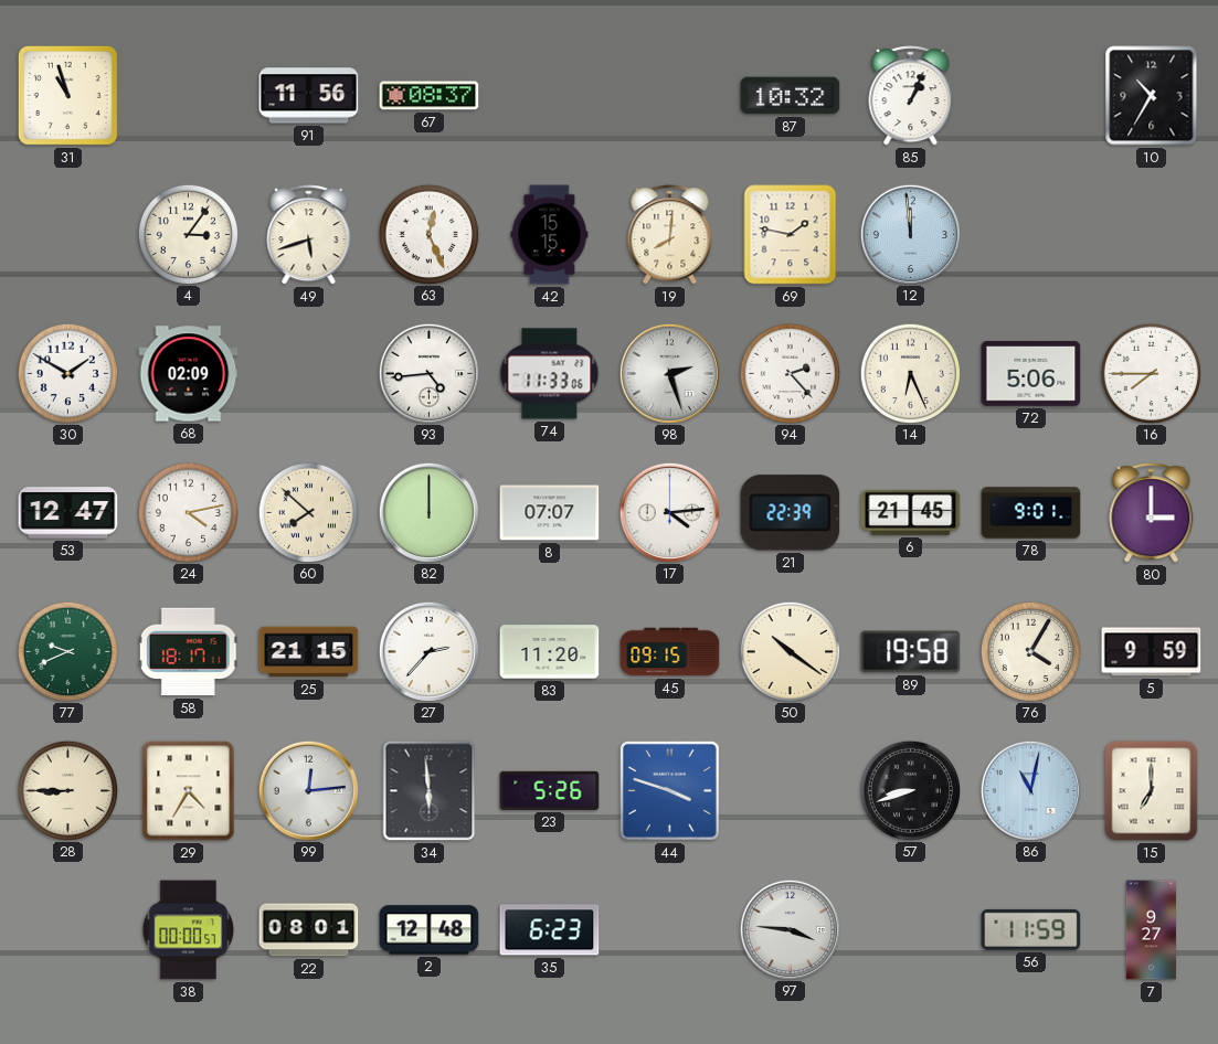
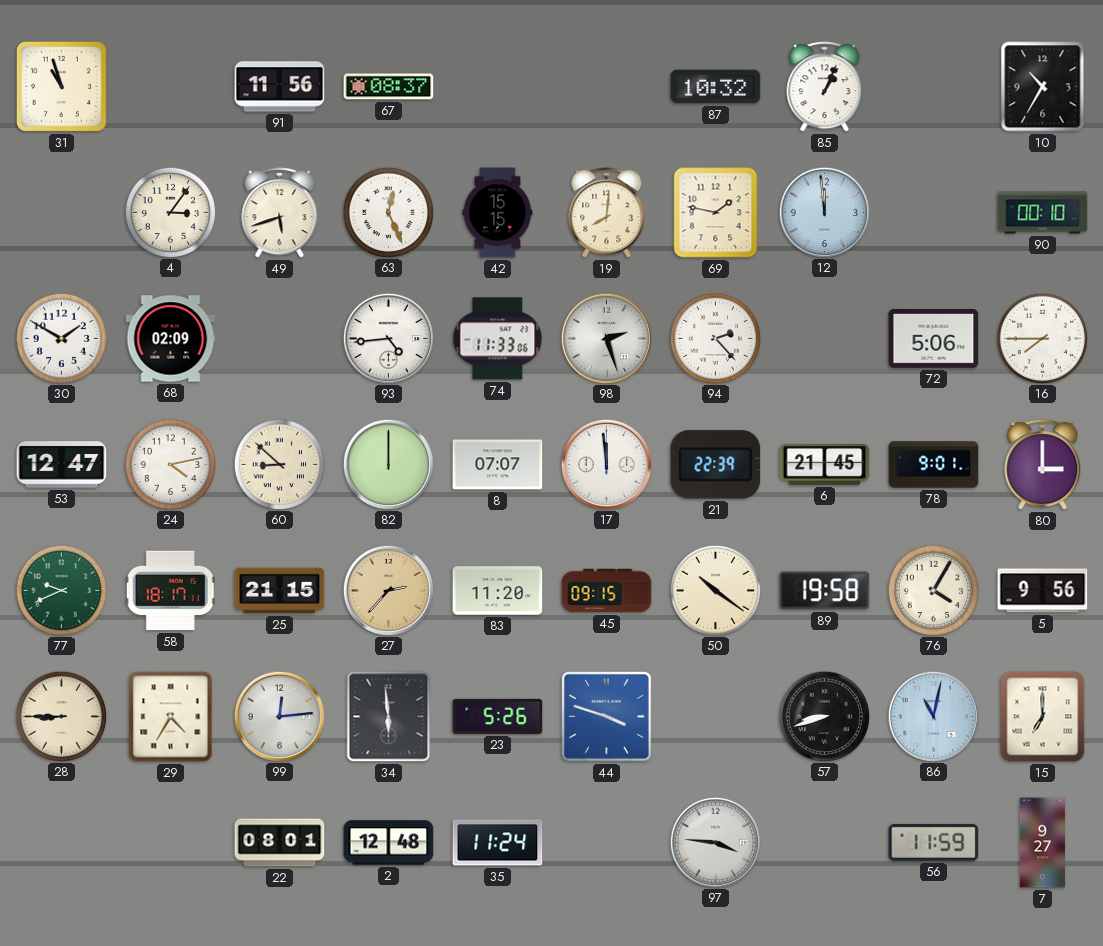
90: none -> 00:10
14: 6:26 -> none
60: 7:52 -> 8:52
17: 4:14 -> 11:59
27 dial: white -> champagne
5: 9:59 -> 9:56
38: 00:00 -> none
35: 6:23 -> 11:24
